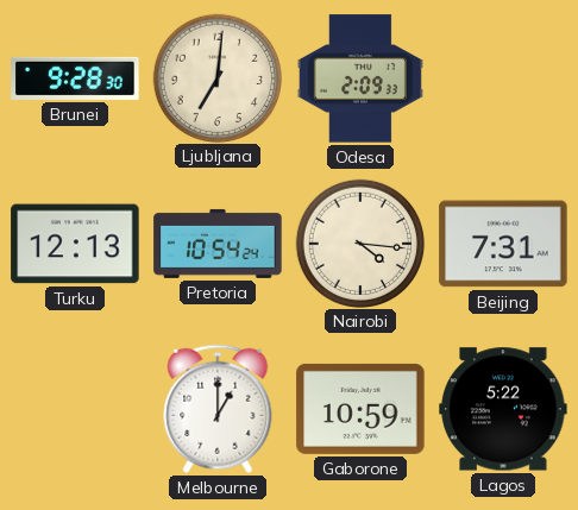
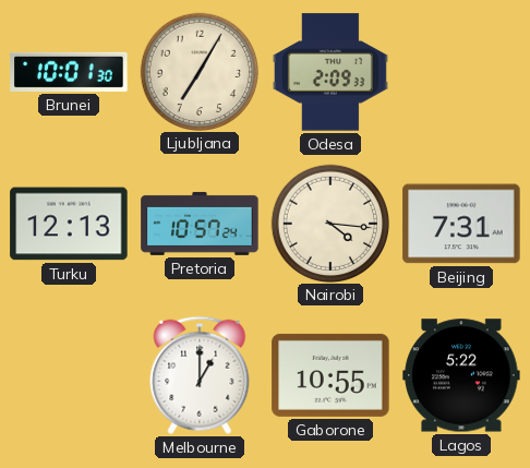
Brunei: 9:28 -> 10:01
Ljubljana: 7:01 -> 7:05
Pretoria: 10:54 -> 10:57
Gaborone: 10:59 -> 10:55
